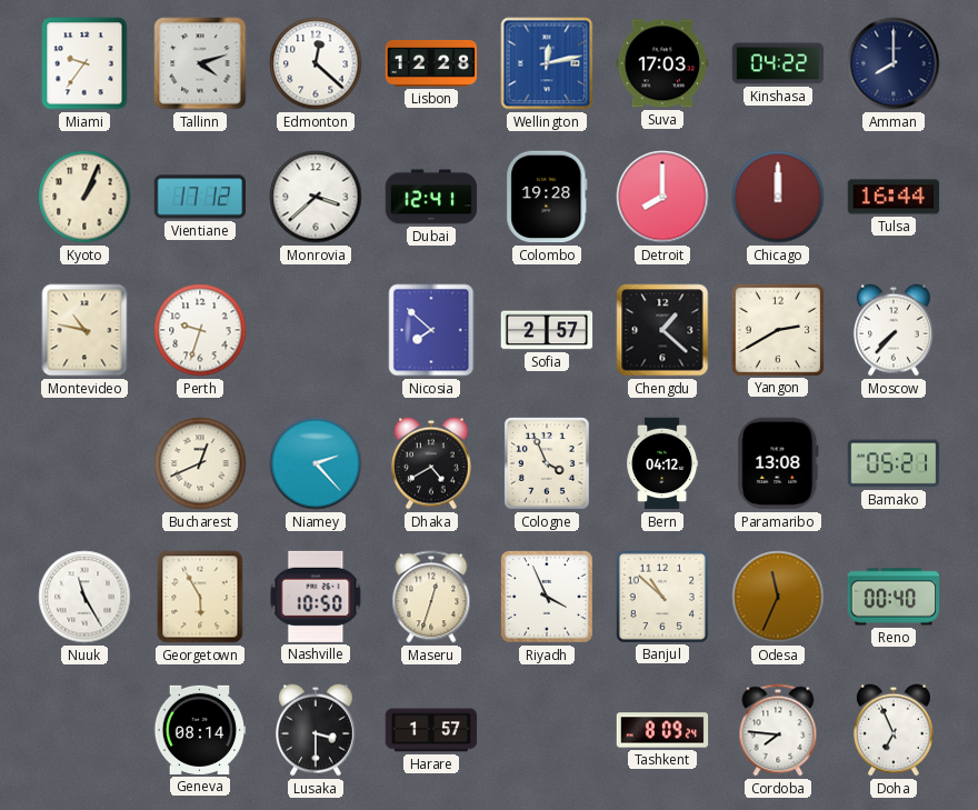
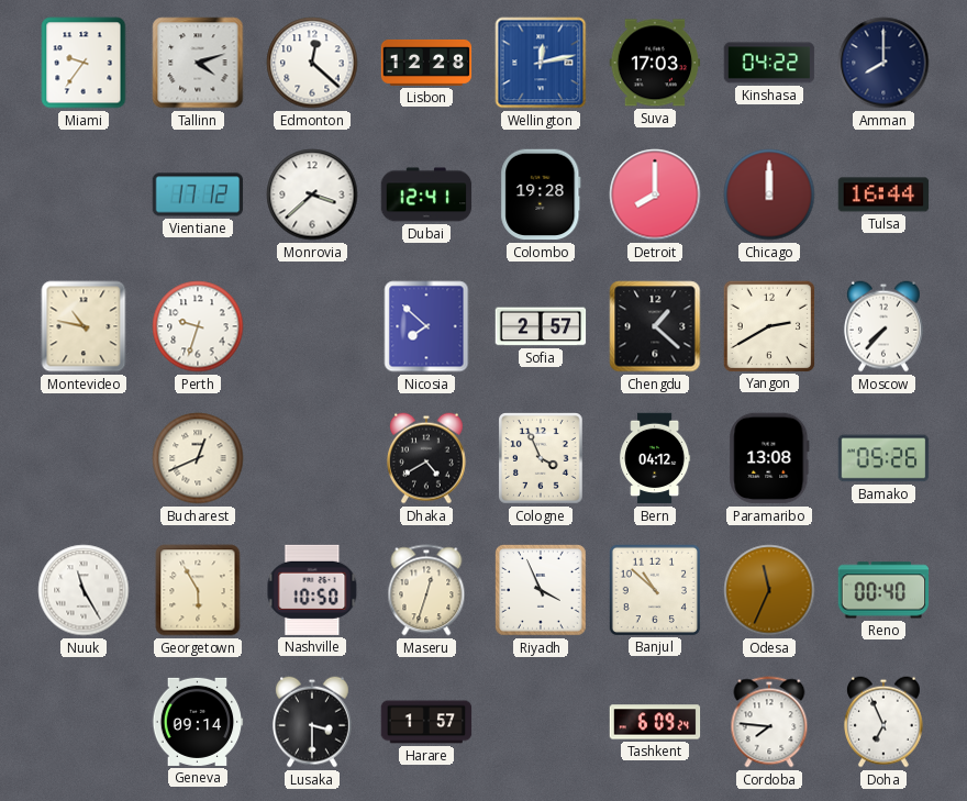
Kyoto: 1:04 -> none
Niamey: 2:23 -> none
Bamako: 05:21 -> 05:26
Geneva: 08:14 -> 09:14
Tashkent: 8:09 -> 6:09
